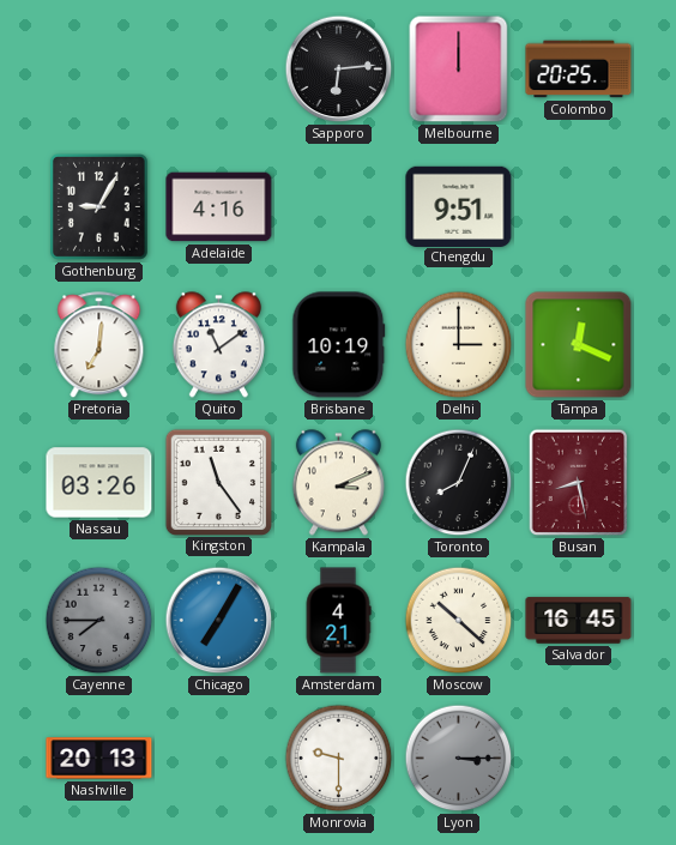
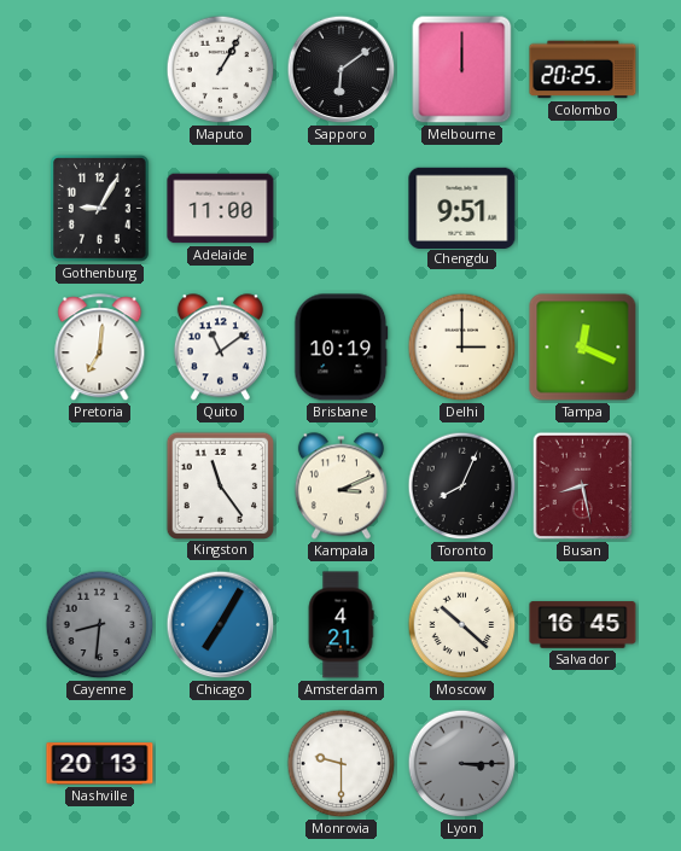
Maputo: none -> 1:05
Sapporo: 6:14 -> 6:09
Adelaide: 4:16 -> 11:00
Nassau: 03:26 -> none
Cayenne: 7:45 -> 8:31
